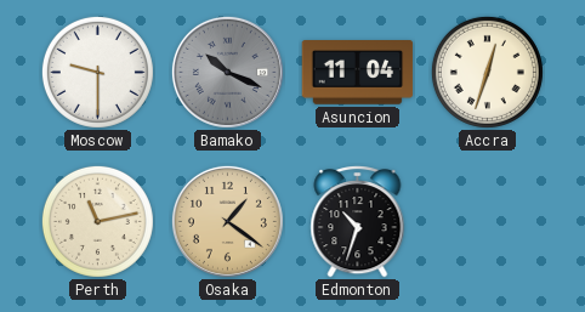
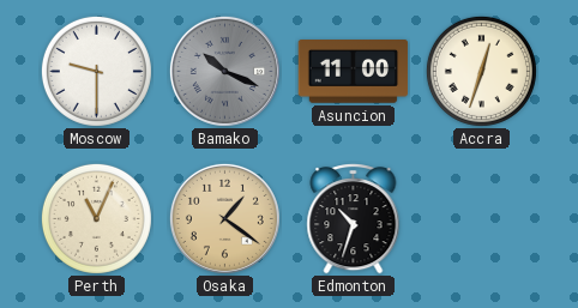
Asuncion: 11:04 -> 11:00
Perth: 11:13 -> 11:04
